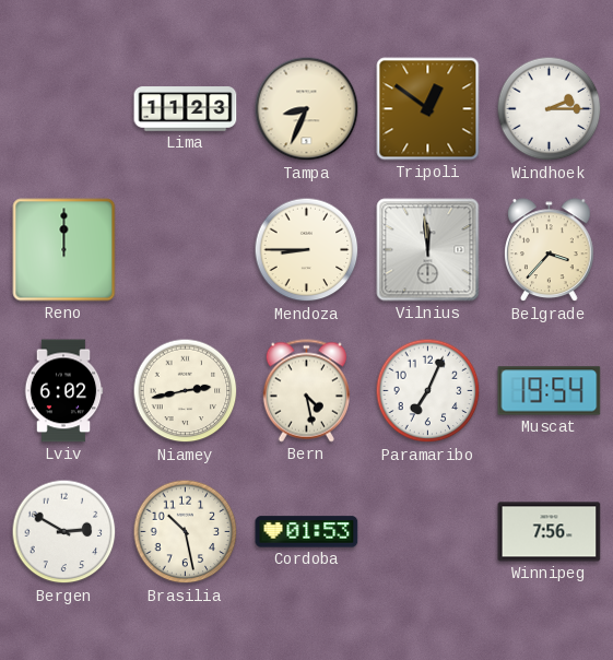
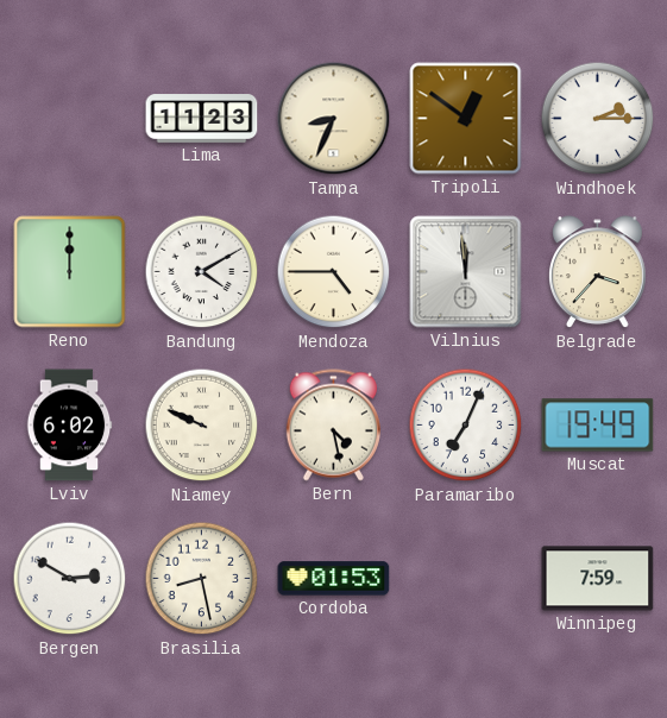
Bandung: none -> 4:10
Mendoza: 8:45 -> 4:45
Niamey: 2:43 -> 9:49
Muscat: 19:54 -> 19:49
Brasilia: 10:28 -> 8:28
Winnipeg: 7:56 -> 7:59
